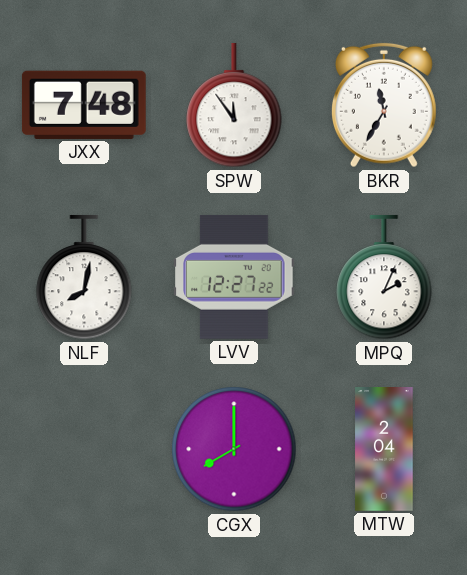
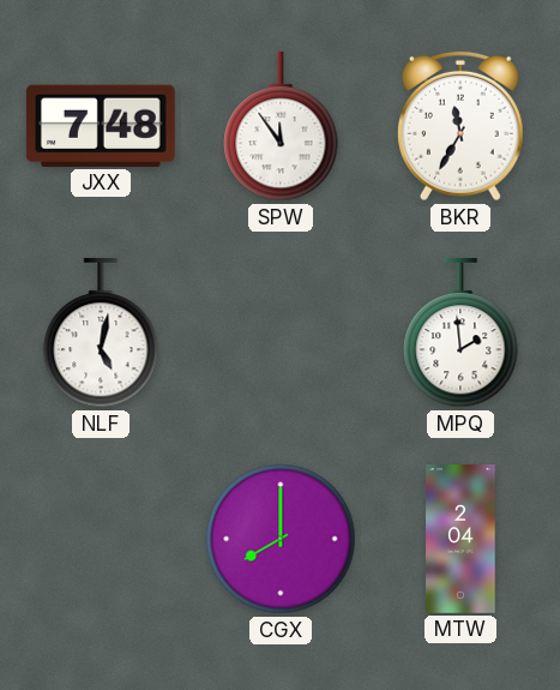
NLF: 8:02 -> 5:02
LVV: 12:27 -> none
MPQ: 2:04 -> 1:59
